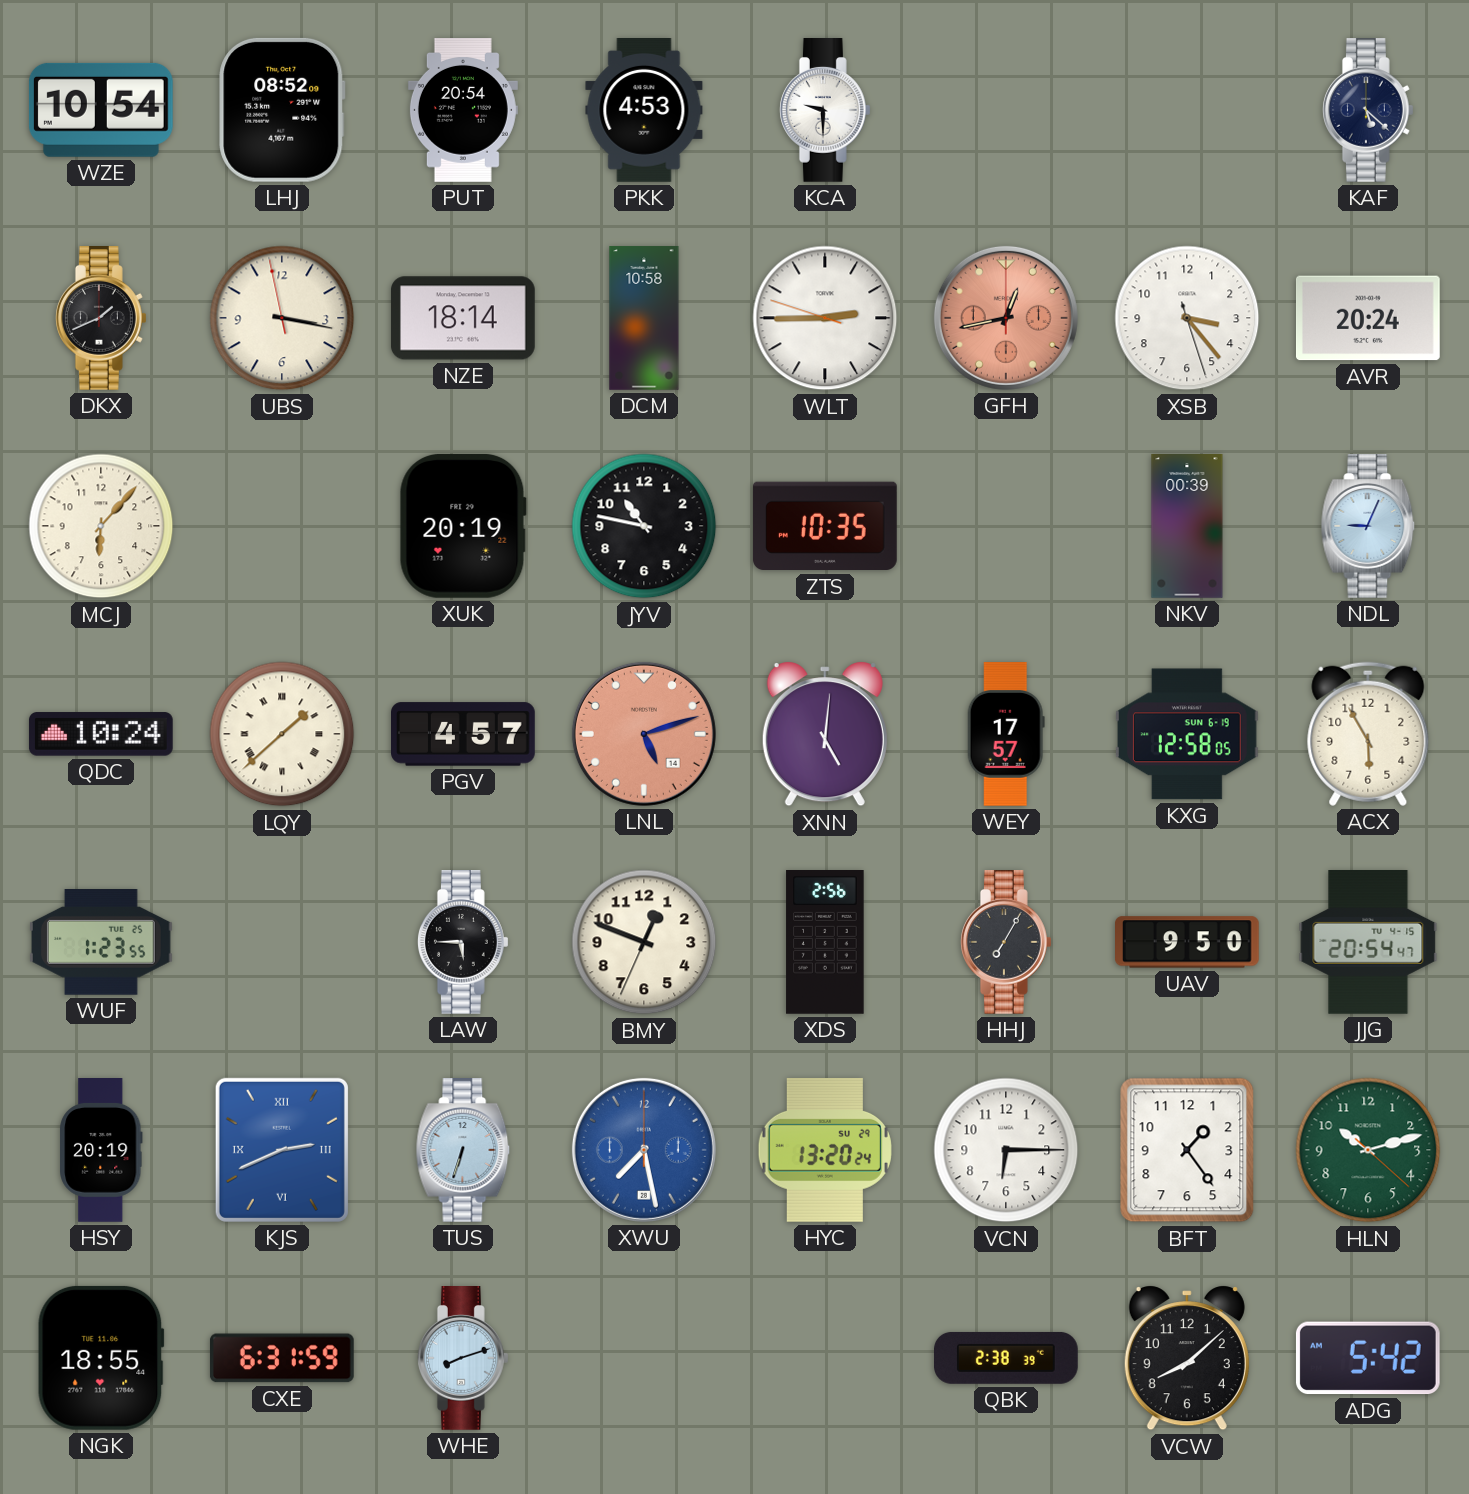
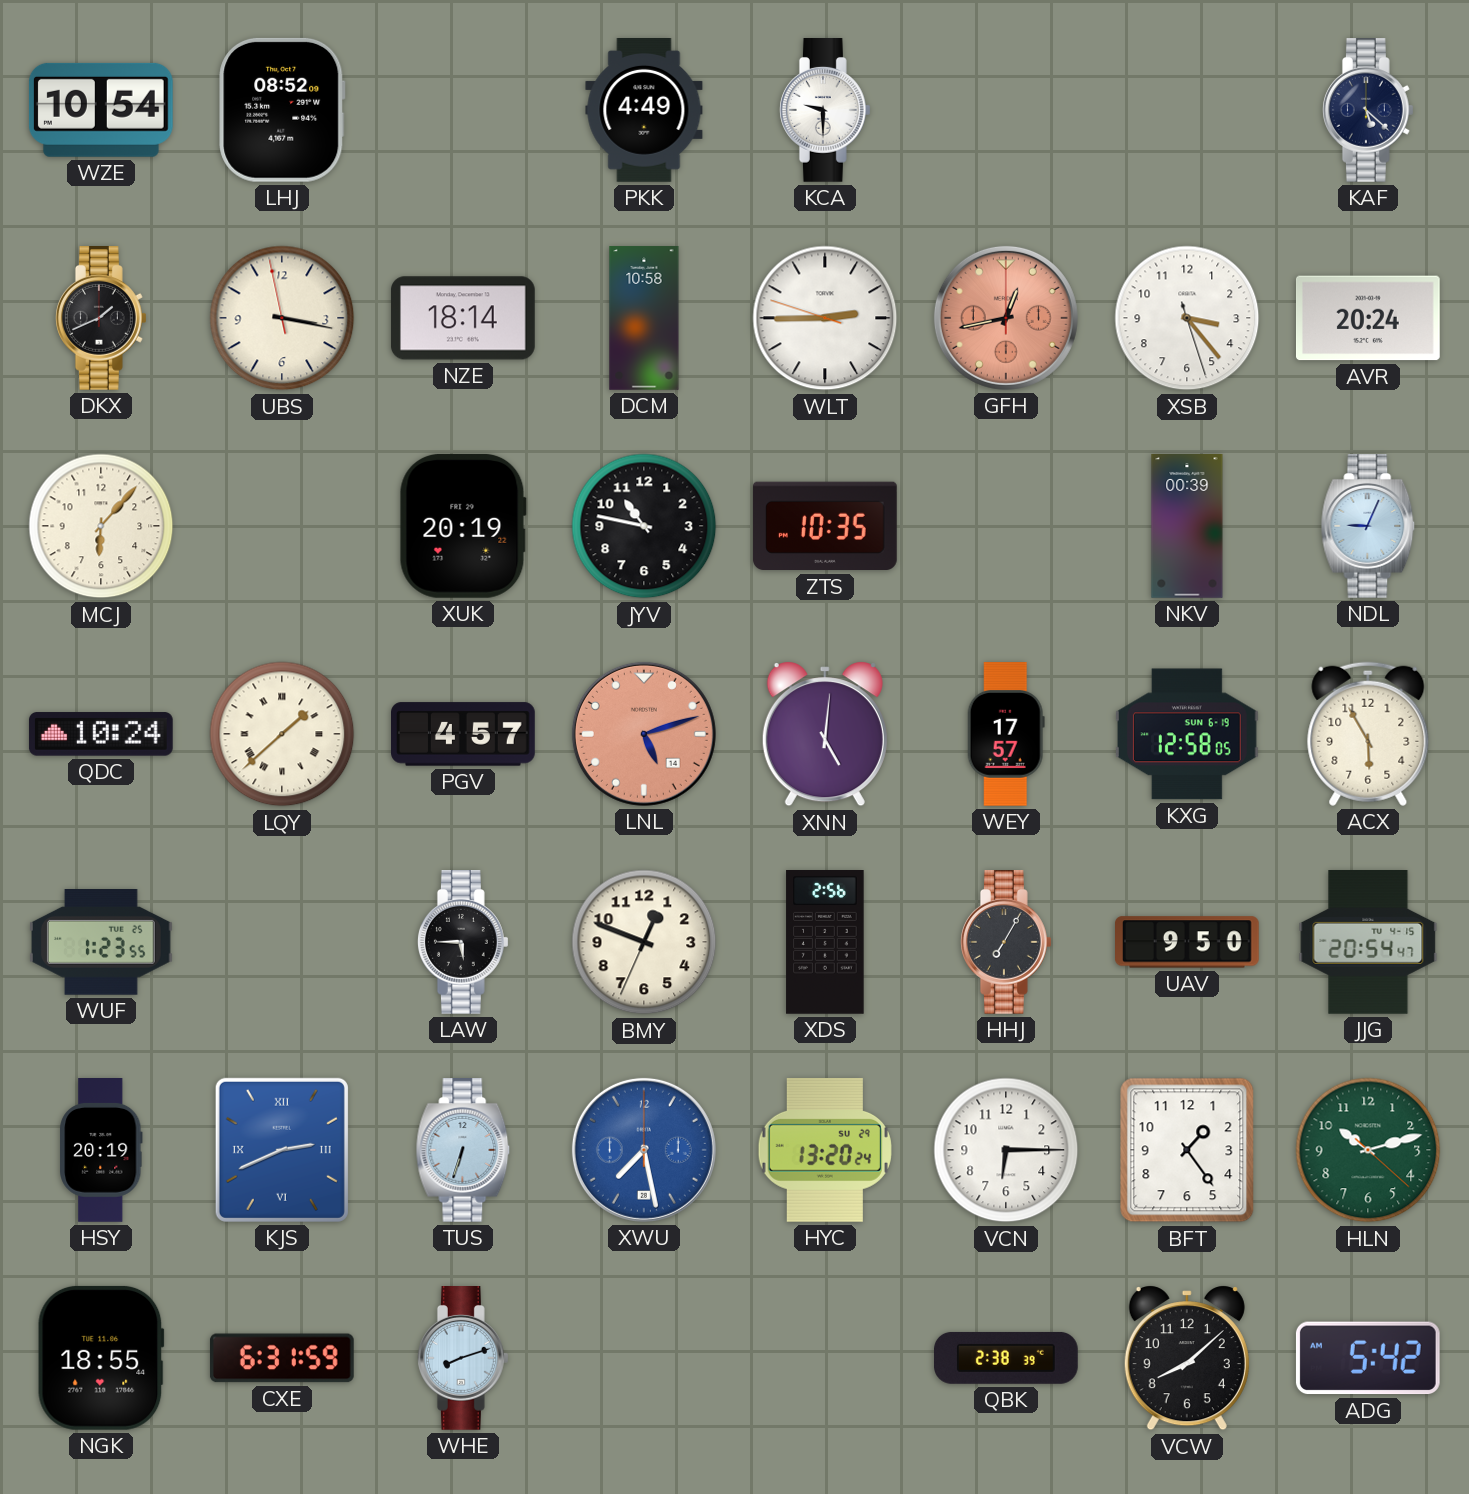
PUT: 20:54 -> none
PKK: 4:53 -> 4:49
